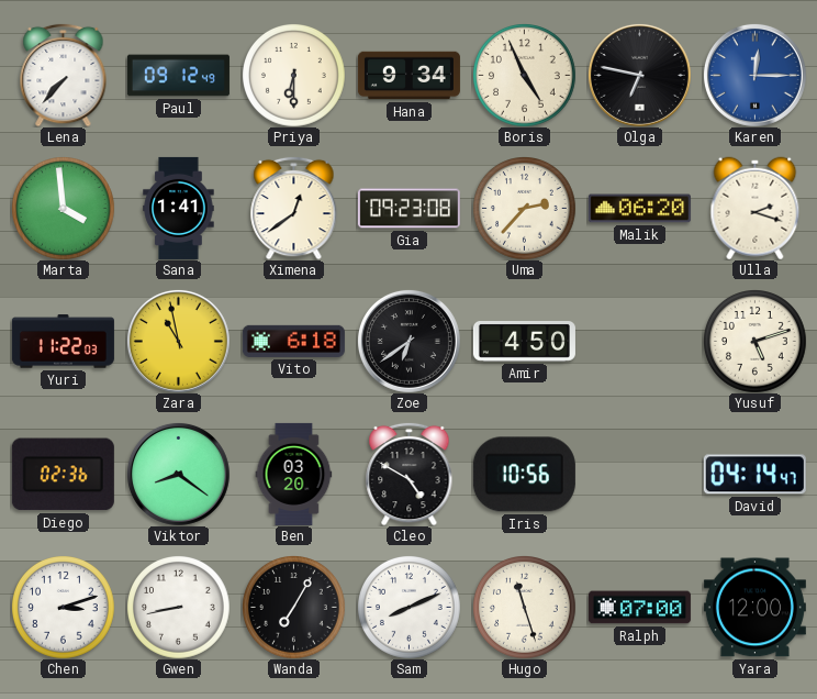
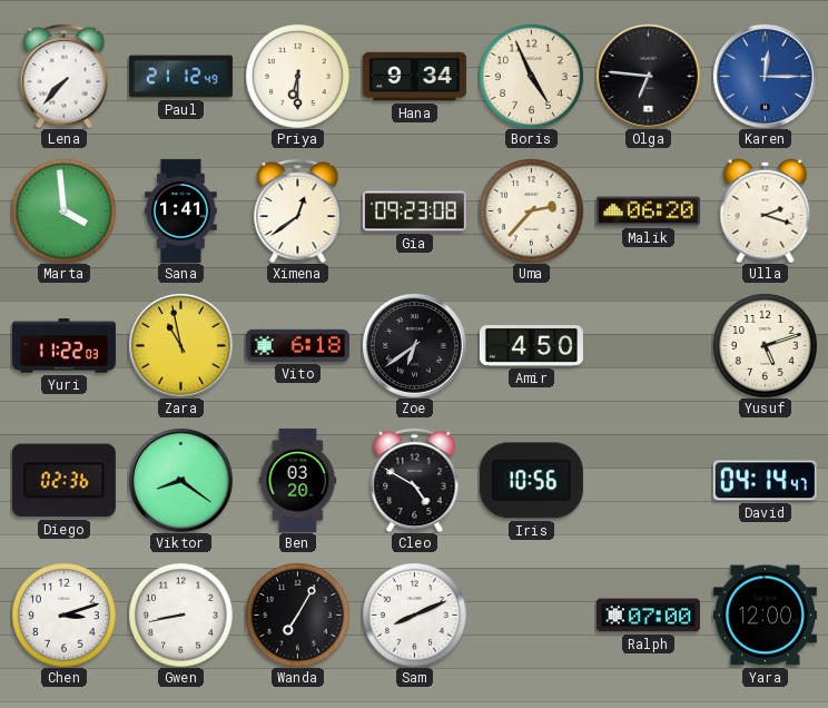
Paul: 09:12 -> 21:12
Olga: 6:47 -> 6:46
Hugo: 11:27 -> none
